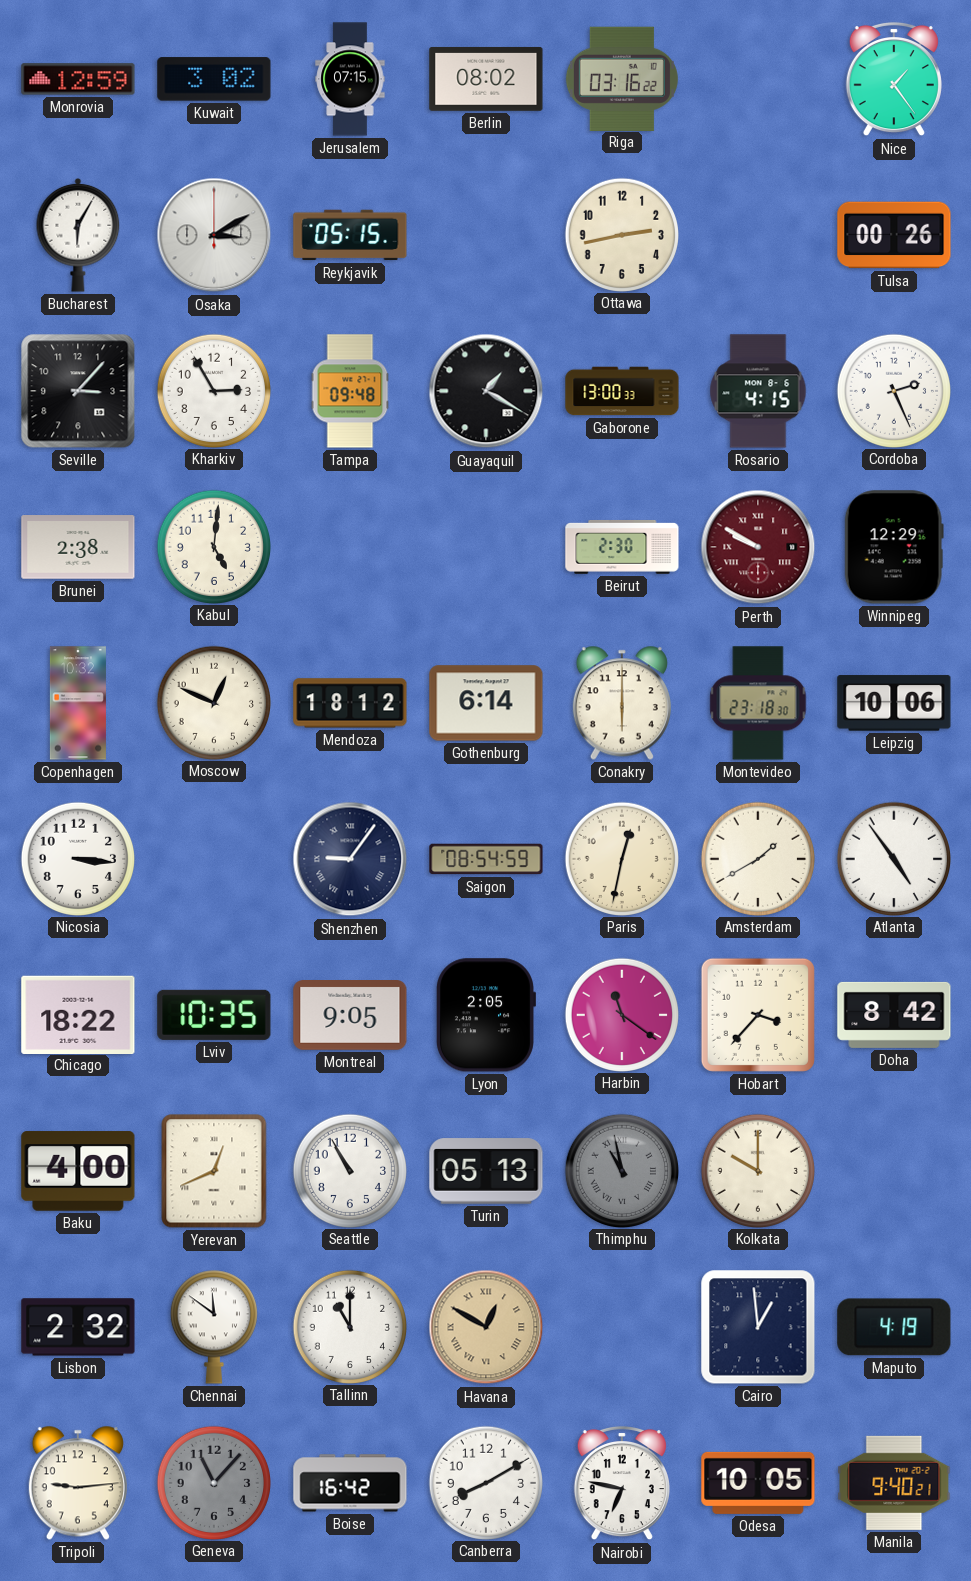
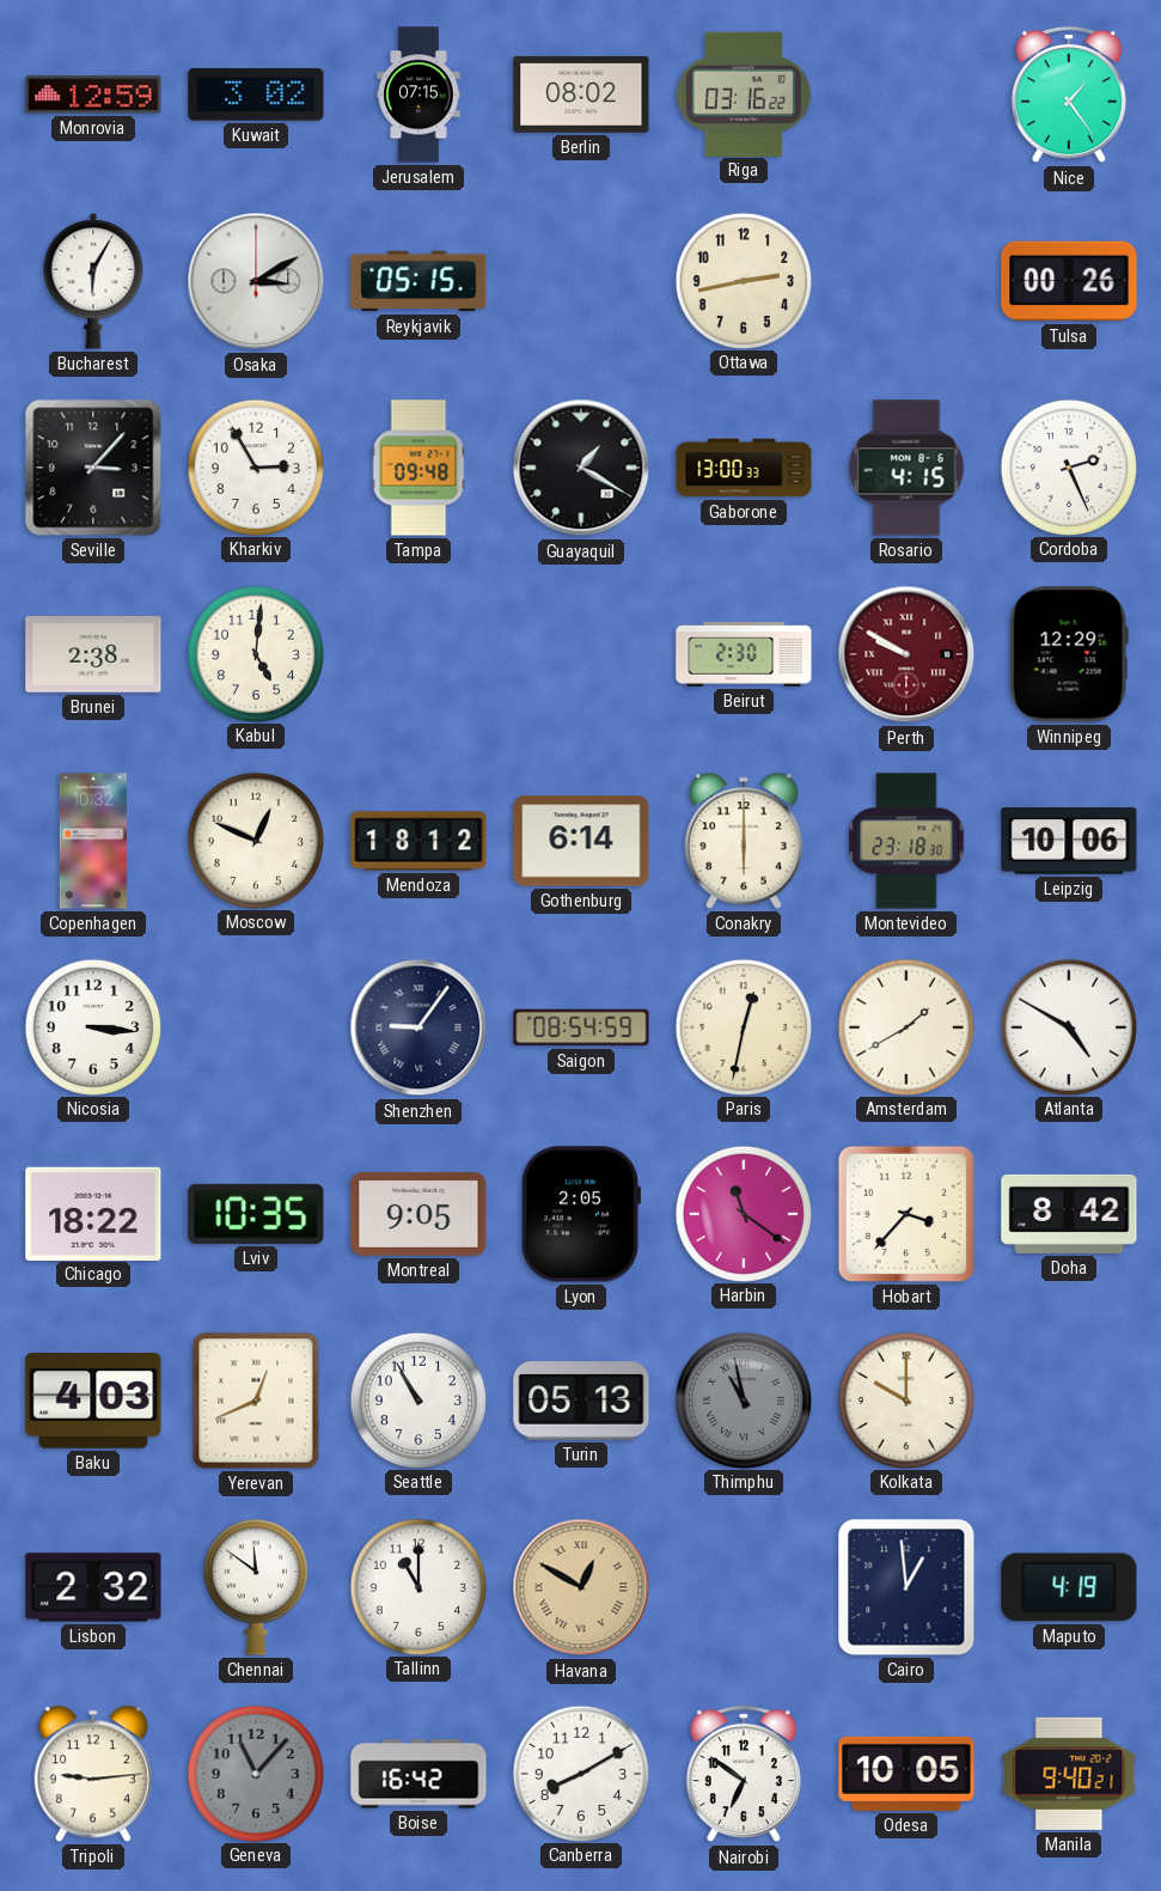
Atlanta: 4:54 -> 4:50
Baku: 4:00 -> 4:03
Nairobi: 6:47 -> 6:51
